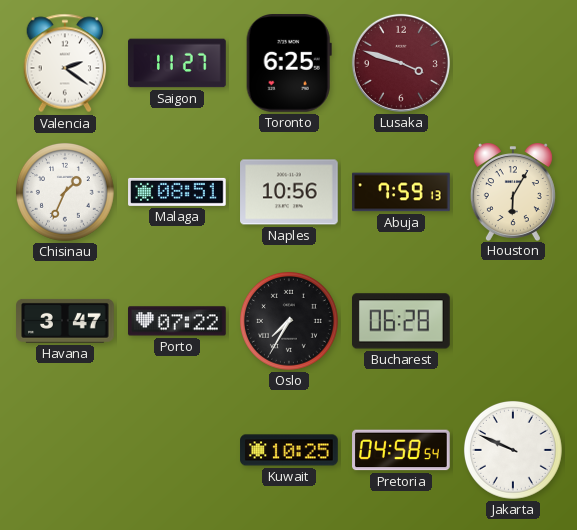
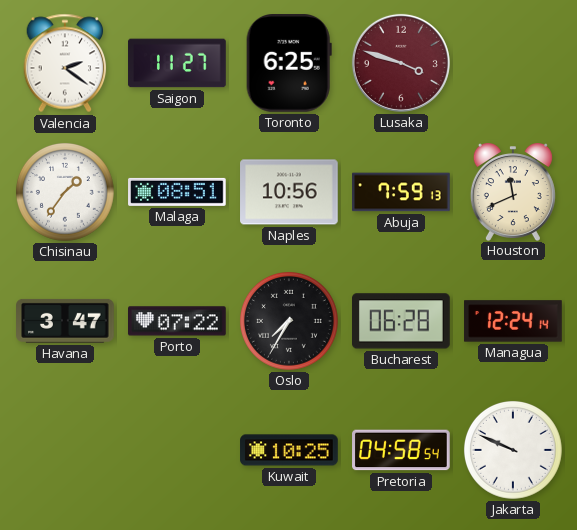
Chisinau: 1:34 -> 1:36
Houston: 6:05 -> 11:41
Managua: none -> 12:24
